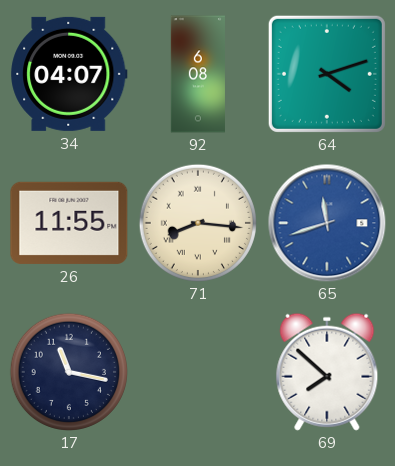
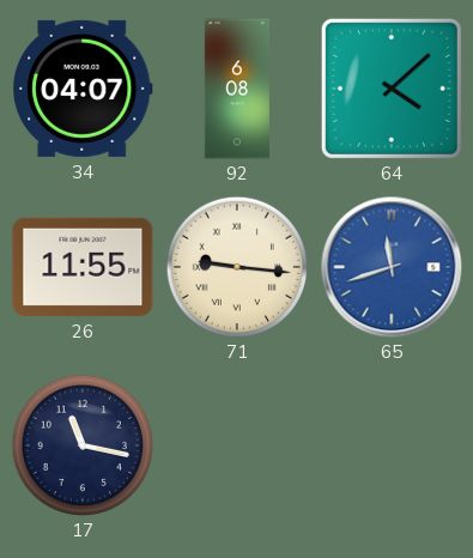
64: 4:12 -> 4:08
71: 8:16 -> 9:16
69: 7:52 -> none
